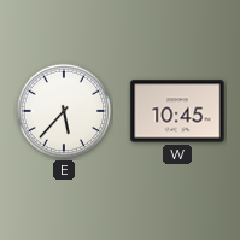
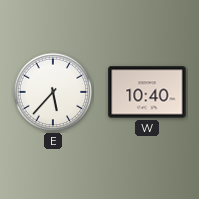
W: 10:45 -> 10:40
